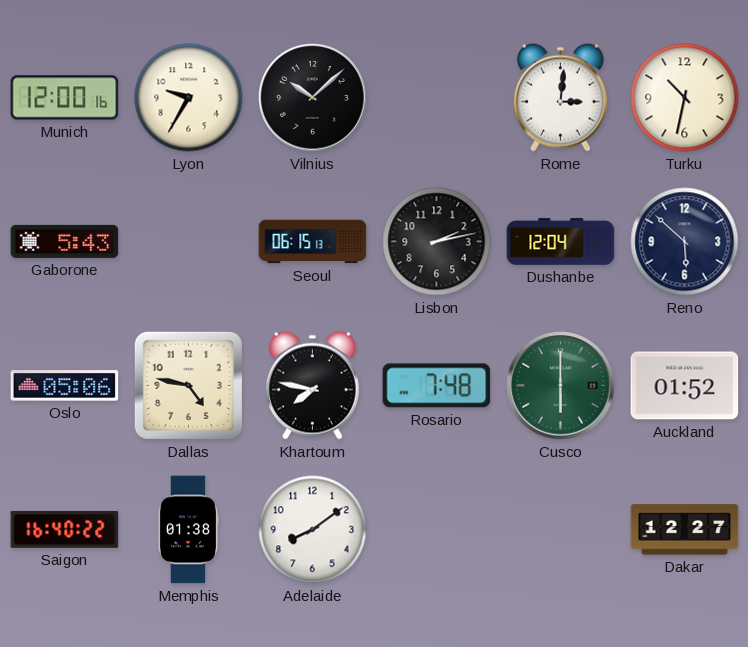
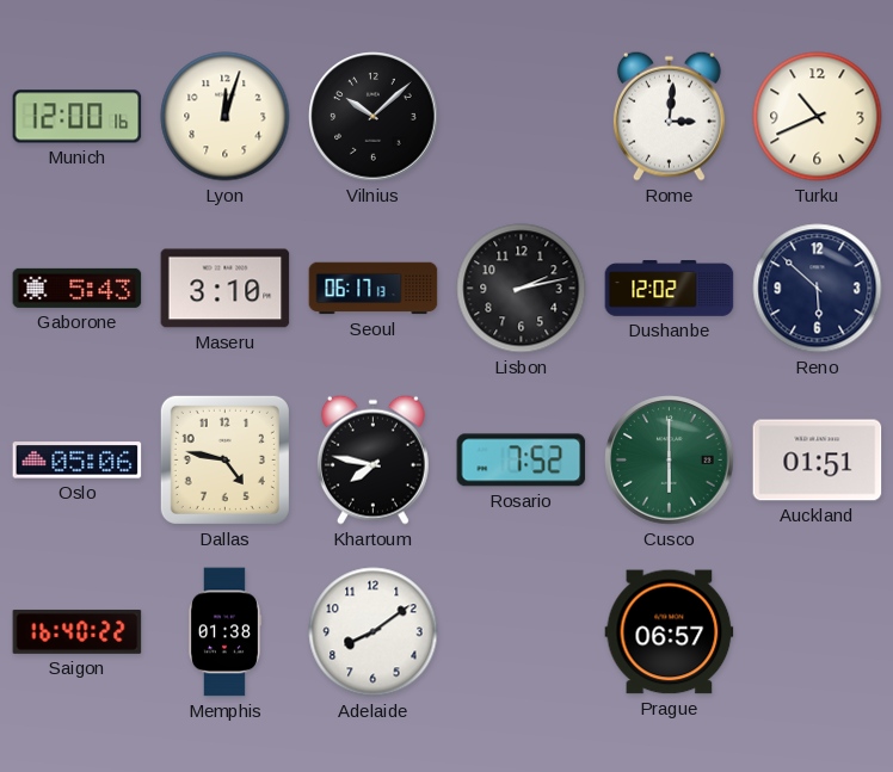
Lyon: 9:35 -> 12:03
Turku: 10:32 -> 10:41
Maseru: none -> 3:10
Seoul: 06:15 -> 06:17
Dushanbe: 12:04 -> 12:02
Rosario: 7:48 -> 7:52
Auckland: 01:52 -> 01:51
Prague: none -> 06:57
Dakar: 12:27 -> none
